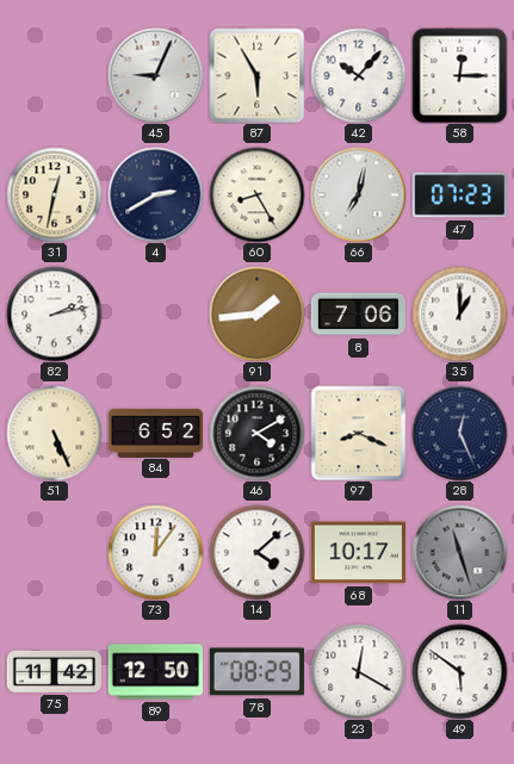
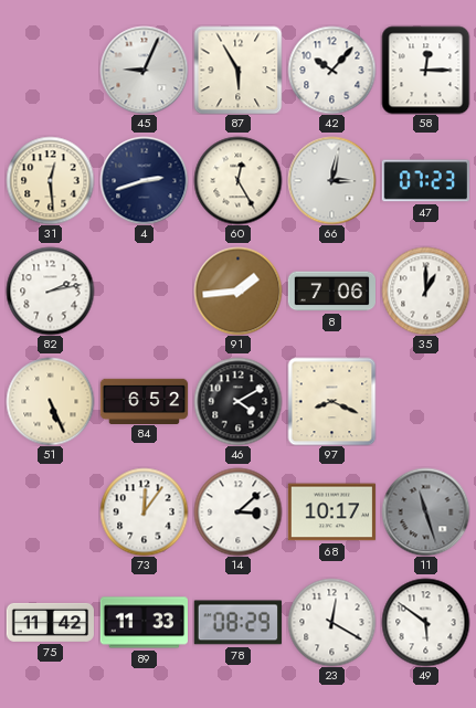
31: 12:32 -> 12:29
4: 2:40 -> 2:42
60: 8:25 -> 12:25
66: 7:02 -> 3:02
28: 12:26 -> none
14: 4:08 -> 3:08
89: 12:50 -> 11:33
